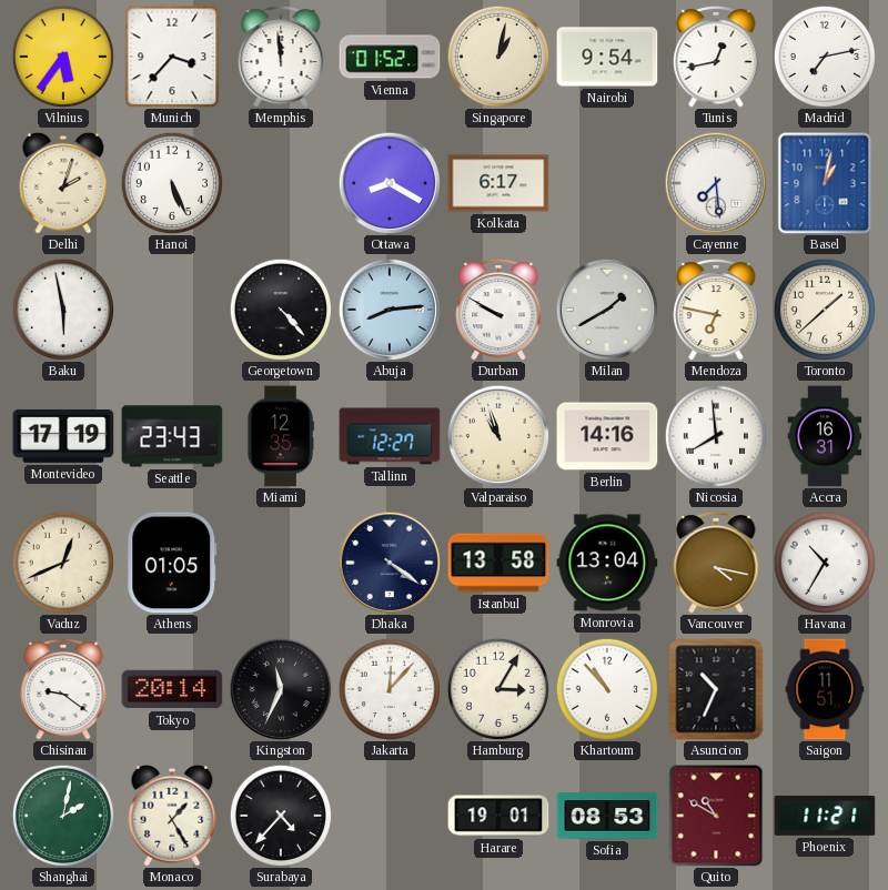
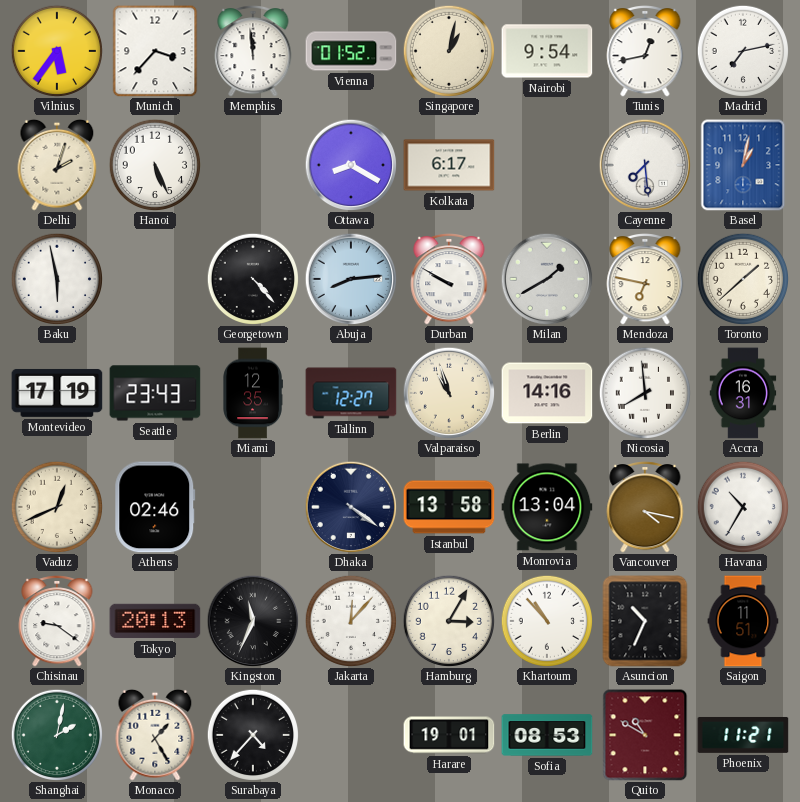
Athens: 01:05 -> 02:46
Tokyo: 20:14 -> 20:13
